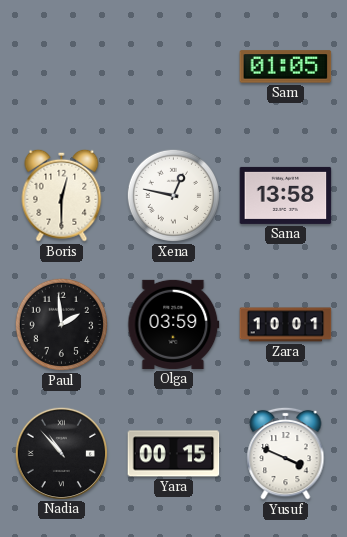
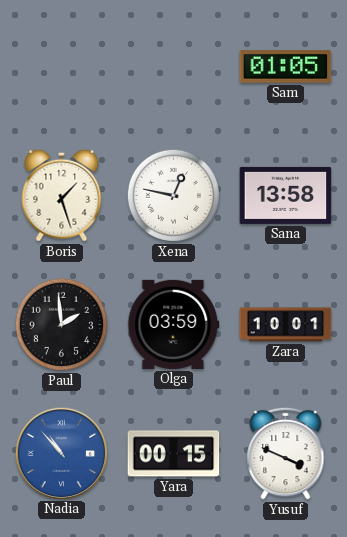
Boris: 12:30 -> 1:27
Nadia dial: black -> blue
